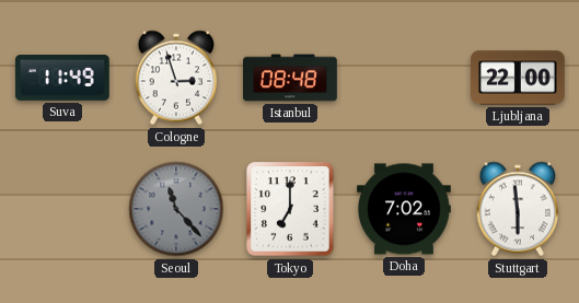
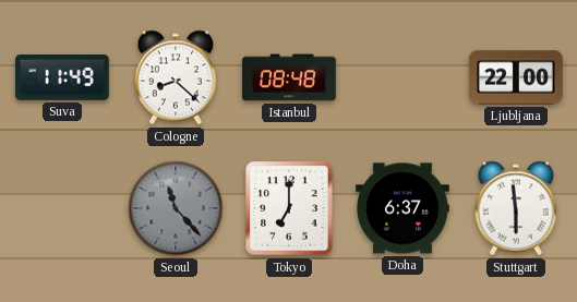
Cologne: 2:57 -> 8:22
Doha: 7:02 -> 6:37
